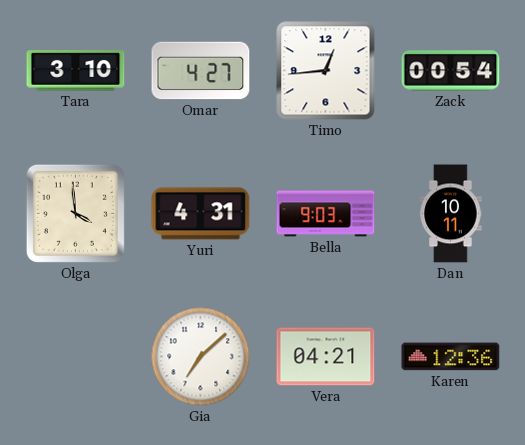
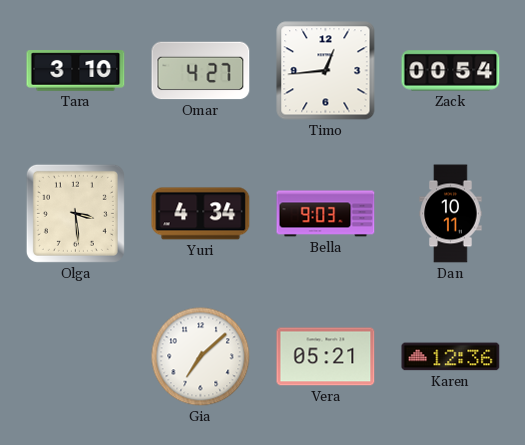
Olga: 3:59 -> 3:29
Yuri: 4:31 -> 4:34
Vera: 04:21 -> 05:21
